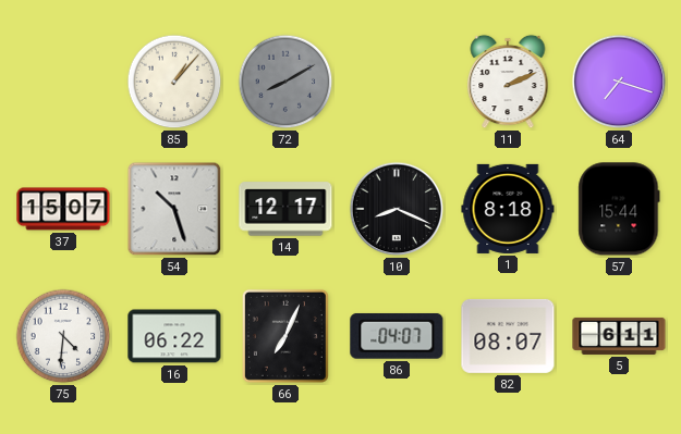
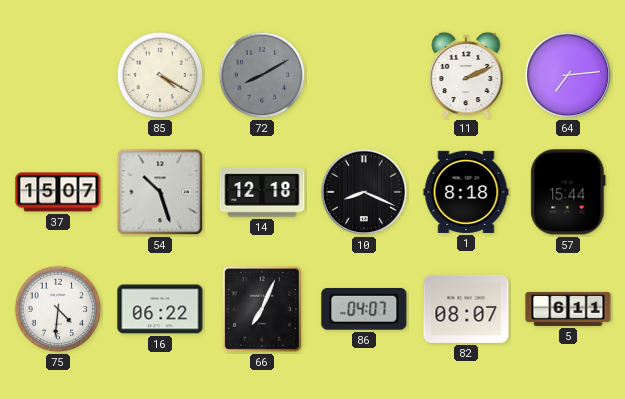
85: 1:07 -> 4:20
64: 7:18 -> 7:14
14: 12:17 -> 12:18
